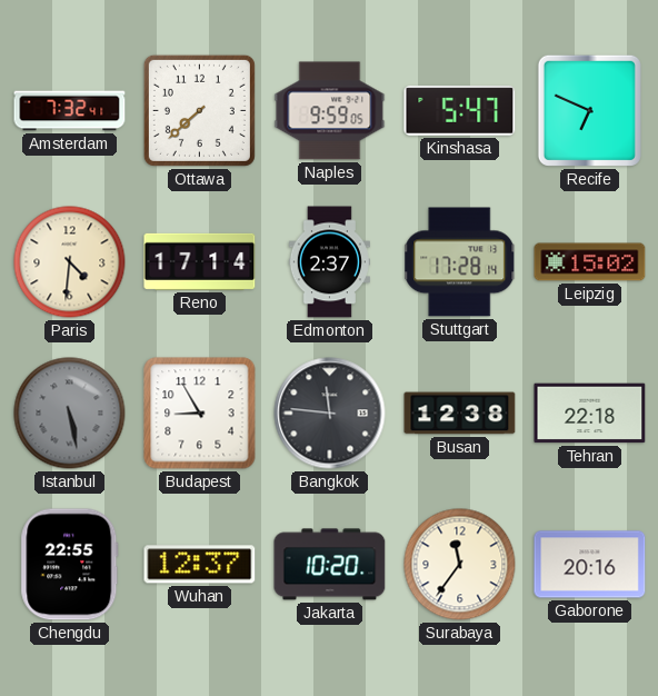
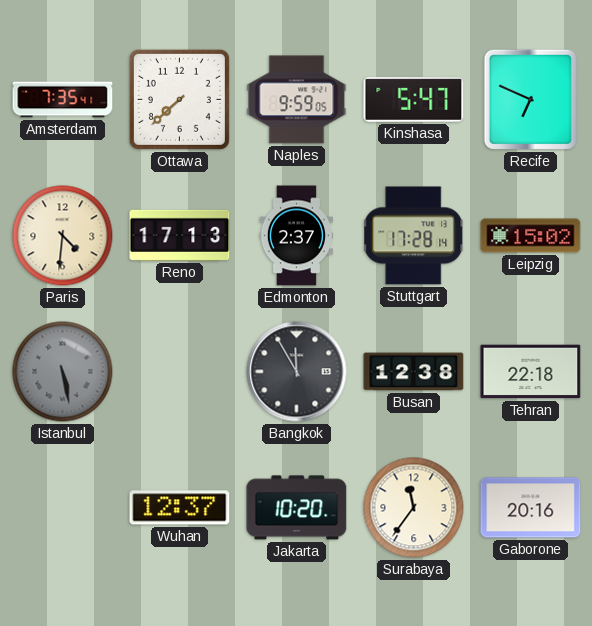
Amsterdam: 7:32 -> 7:35
Reno: 17:14 -> 17:13
Budapest: 8:55 -> none
Bangkok: 11:46 -> 11:55
Chengdu: 22:55 -> none
